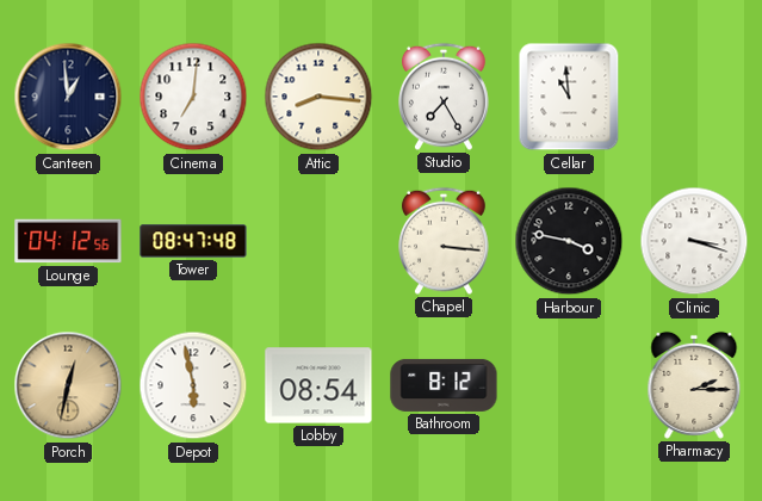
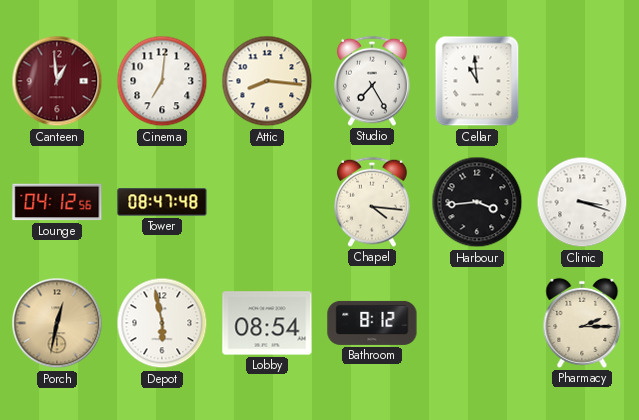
Canteen dial: navy -> burgundy
Chapel: 3:16 -> 4:16
Harbour: 3:47 -> 3:44
